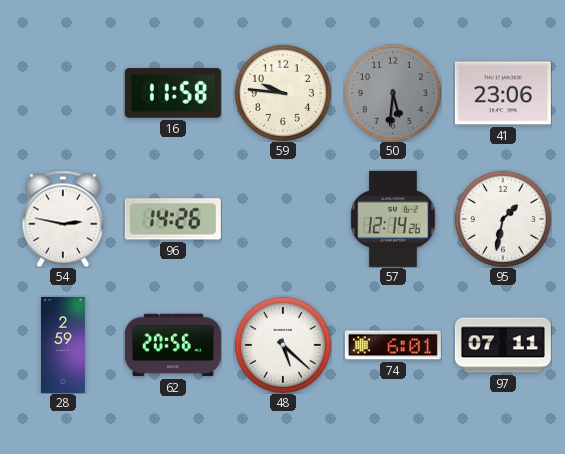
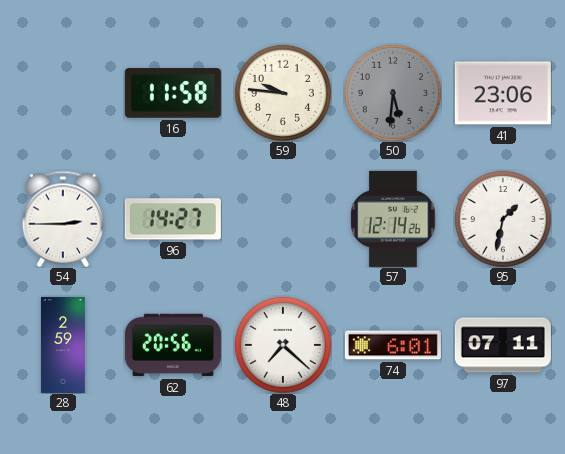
54: 2:47 -> 2:45
96: 14:26 -> 14:27
48: 5:22 -> 7:22
